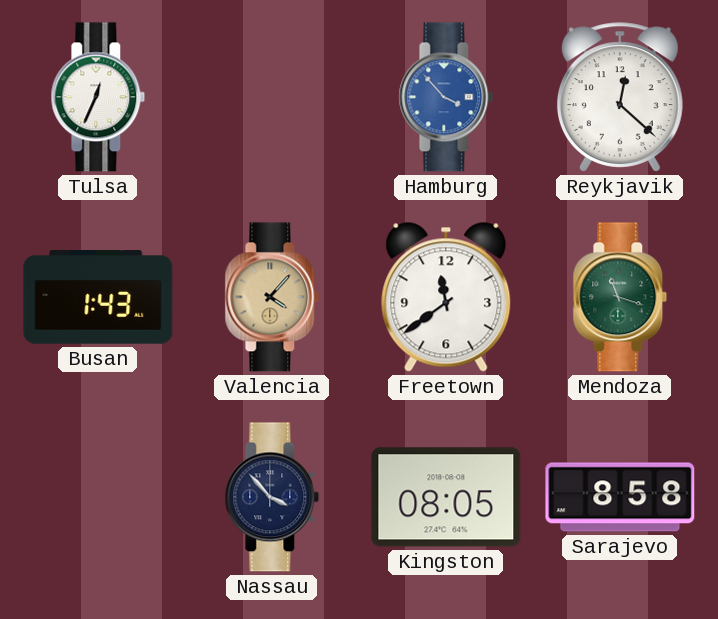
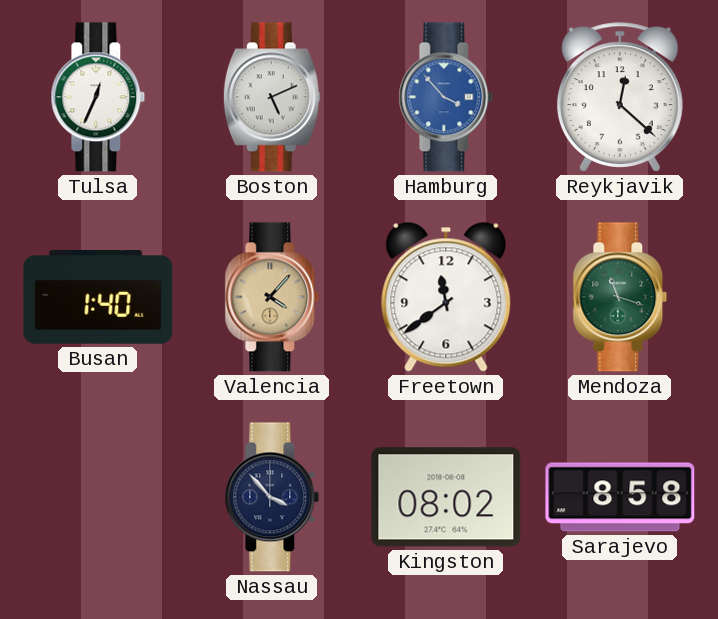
Boston: none -> 5:11
Busan: 1:43 -> 1:40
Kingston: 08:05 -> 08:02
